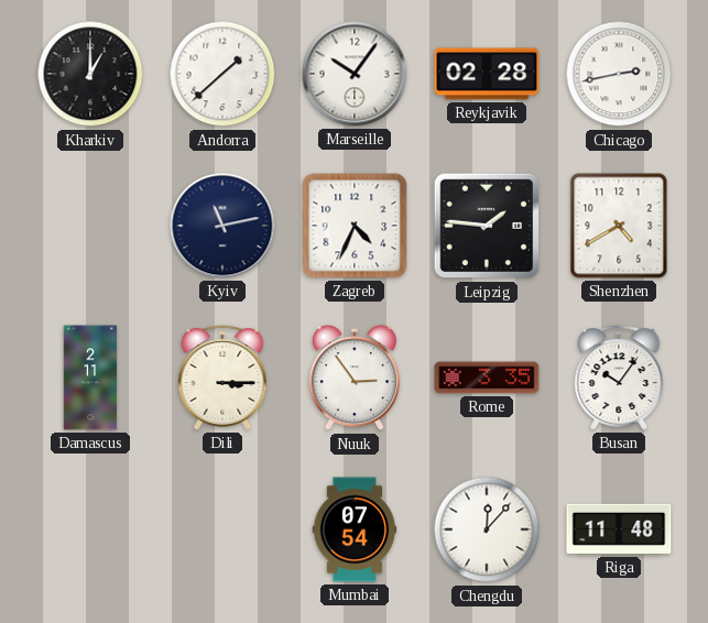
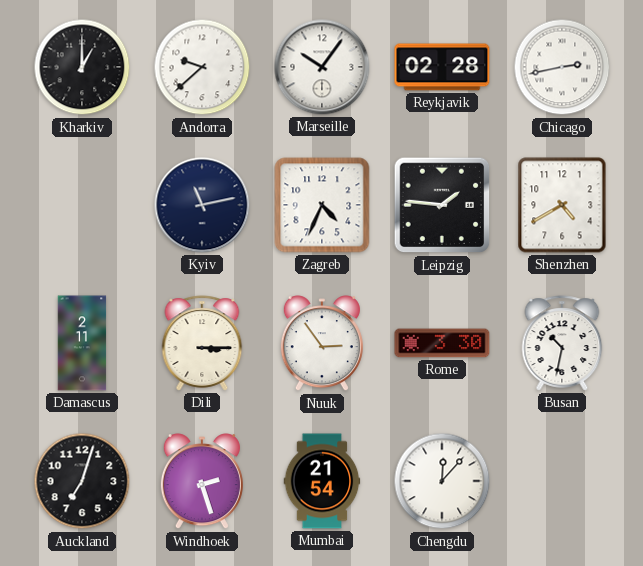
Andorra: 1:38 -> 9:38
Rome: 3:35 -> 3:30
Busan: 10:06 -> 10:32
Auckland: none -> 7:03
Windhoek: none -> 2:27
Mumbai: 07:54 -> 21:54
Riga: 11:48 -> none
